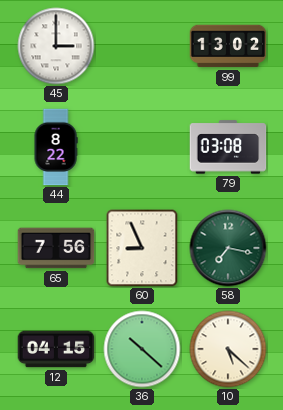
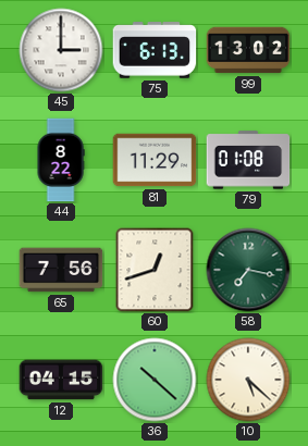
75: none -> 6:13
81: none -> 11:29
79: 03:08 -> 01:08
60: 8:56 -> 12:42
